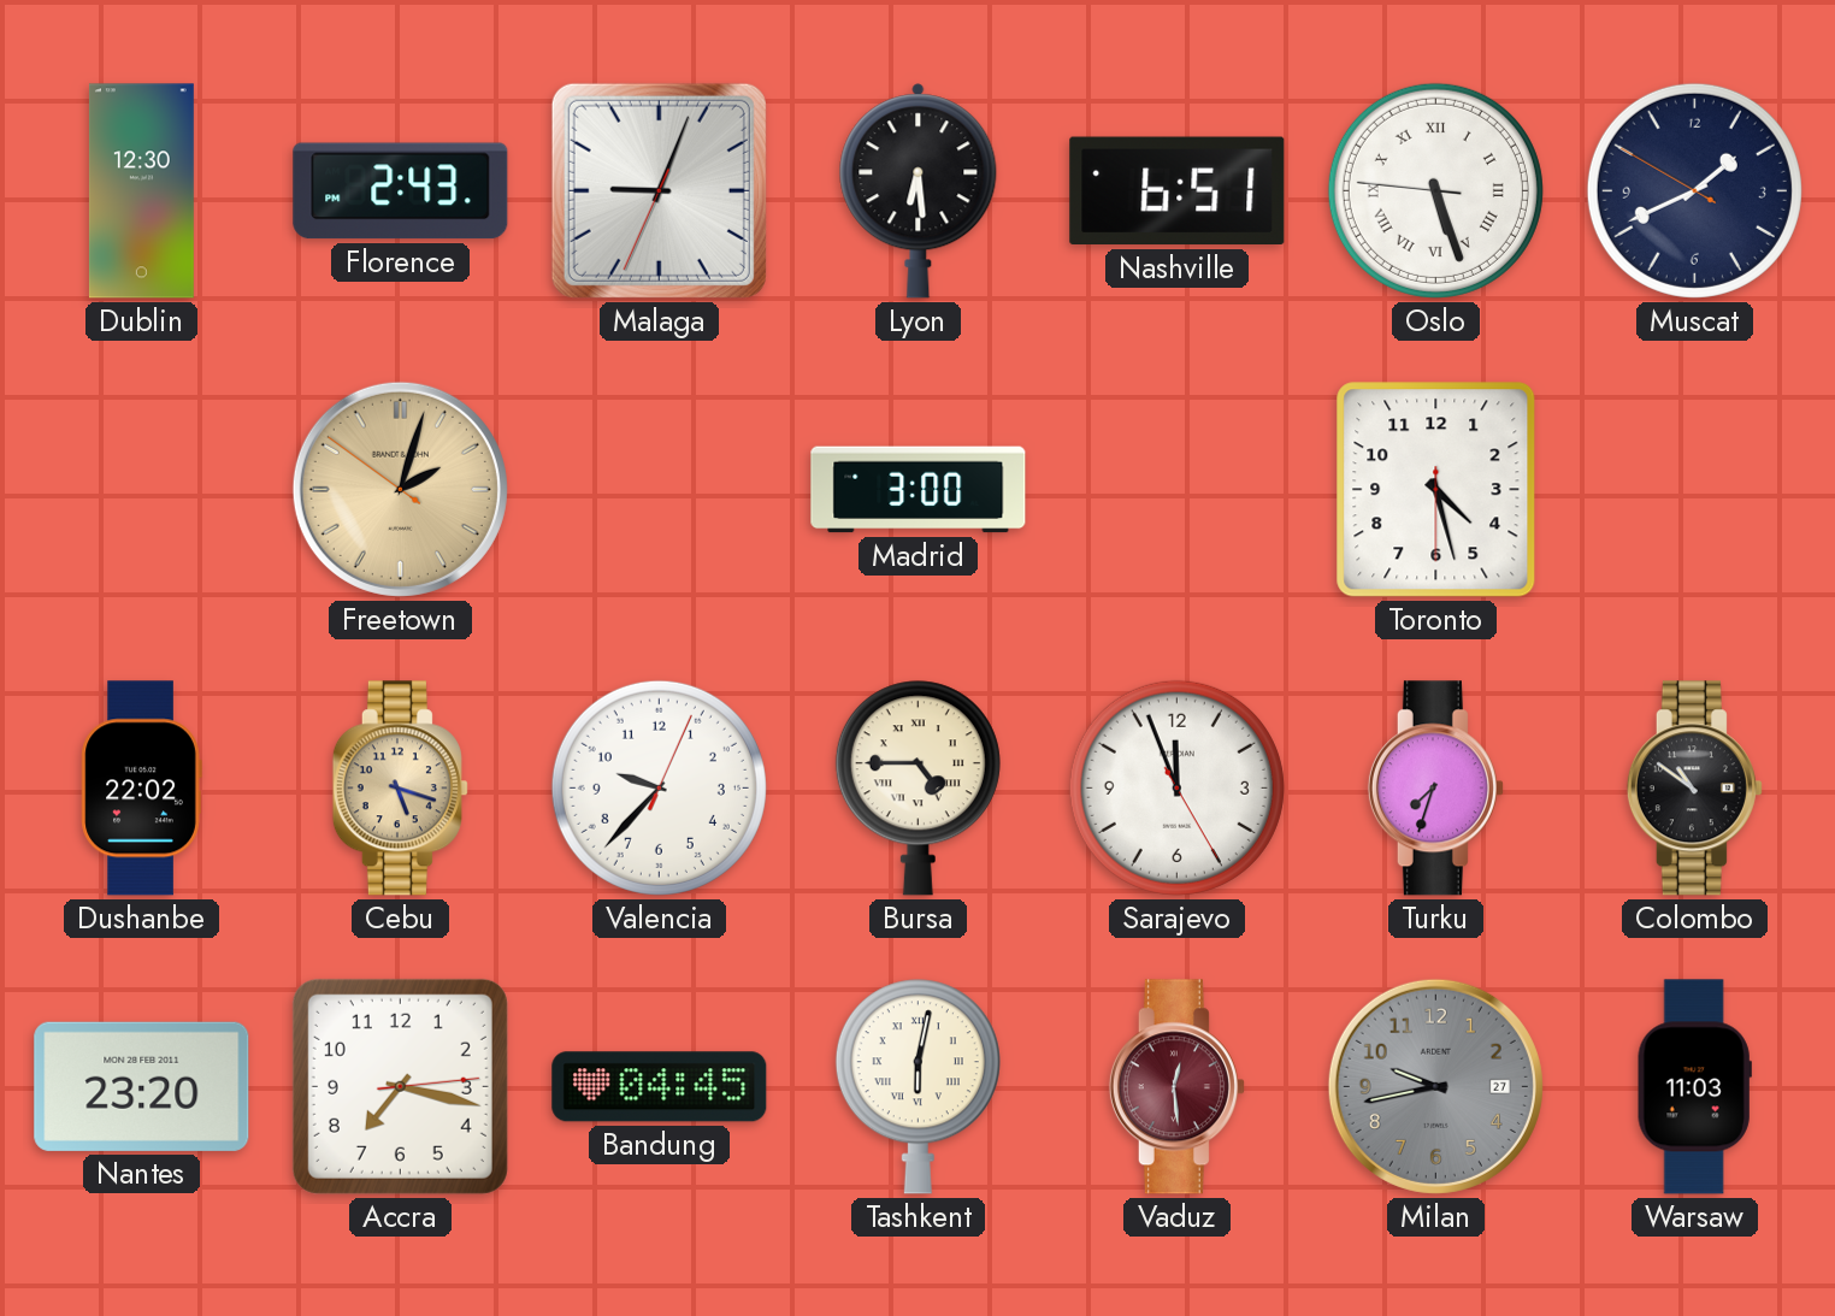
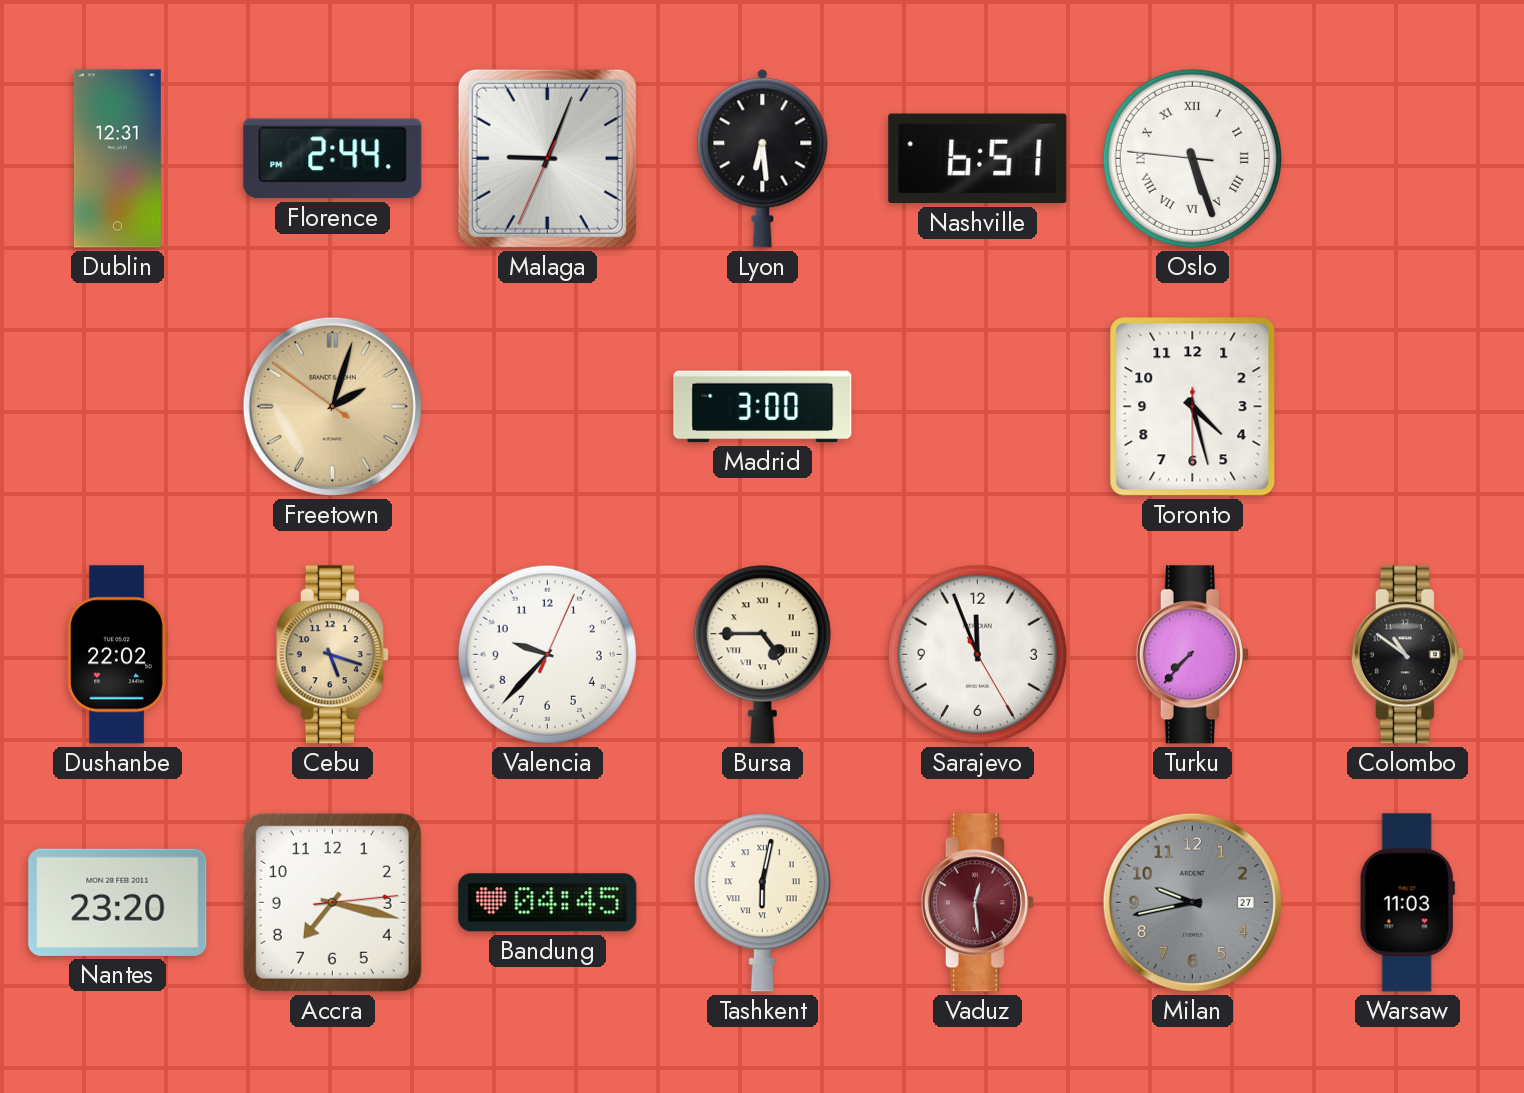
Dublin: 12:30 -> 12:31
Florence: 2:43 -> 2:44
Muscat: 1:40 -> none
Turku: 7:33 -> 7:37
